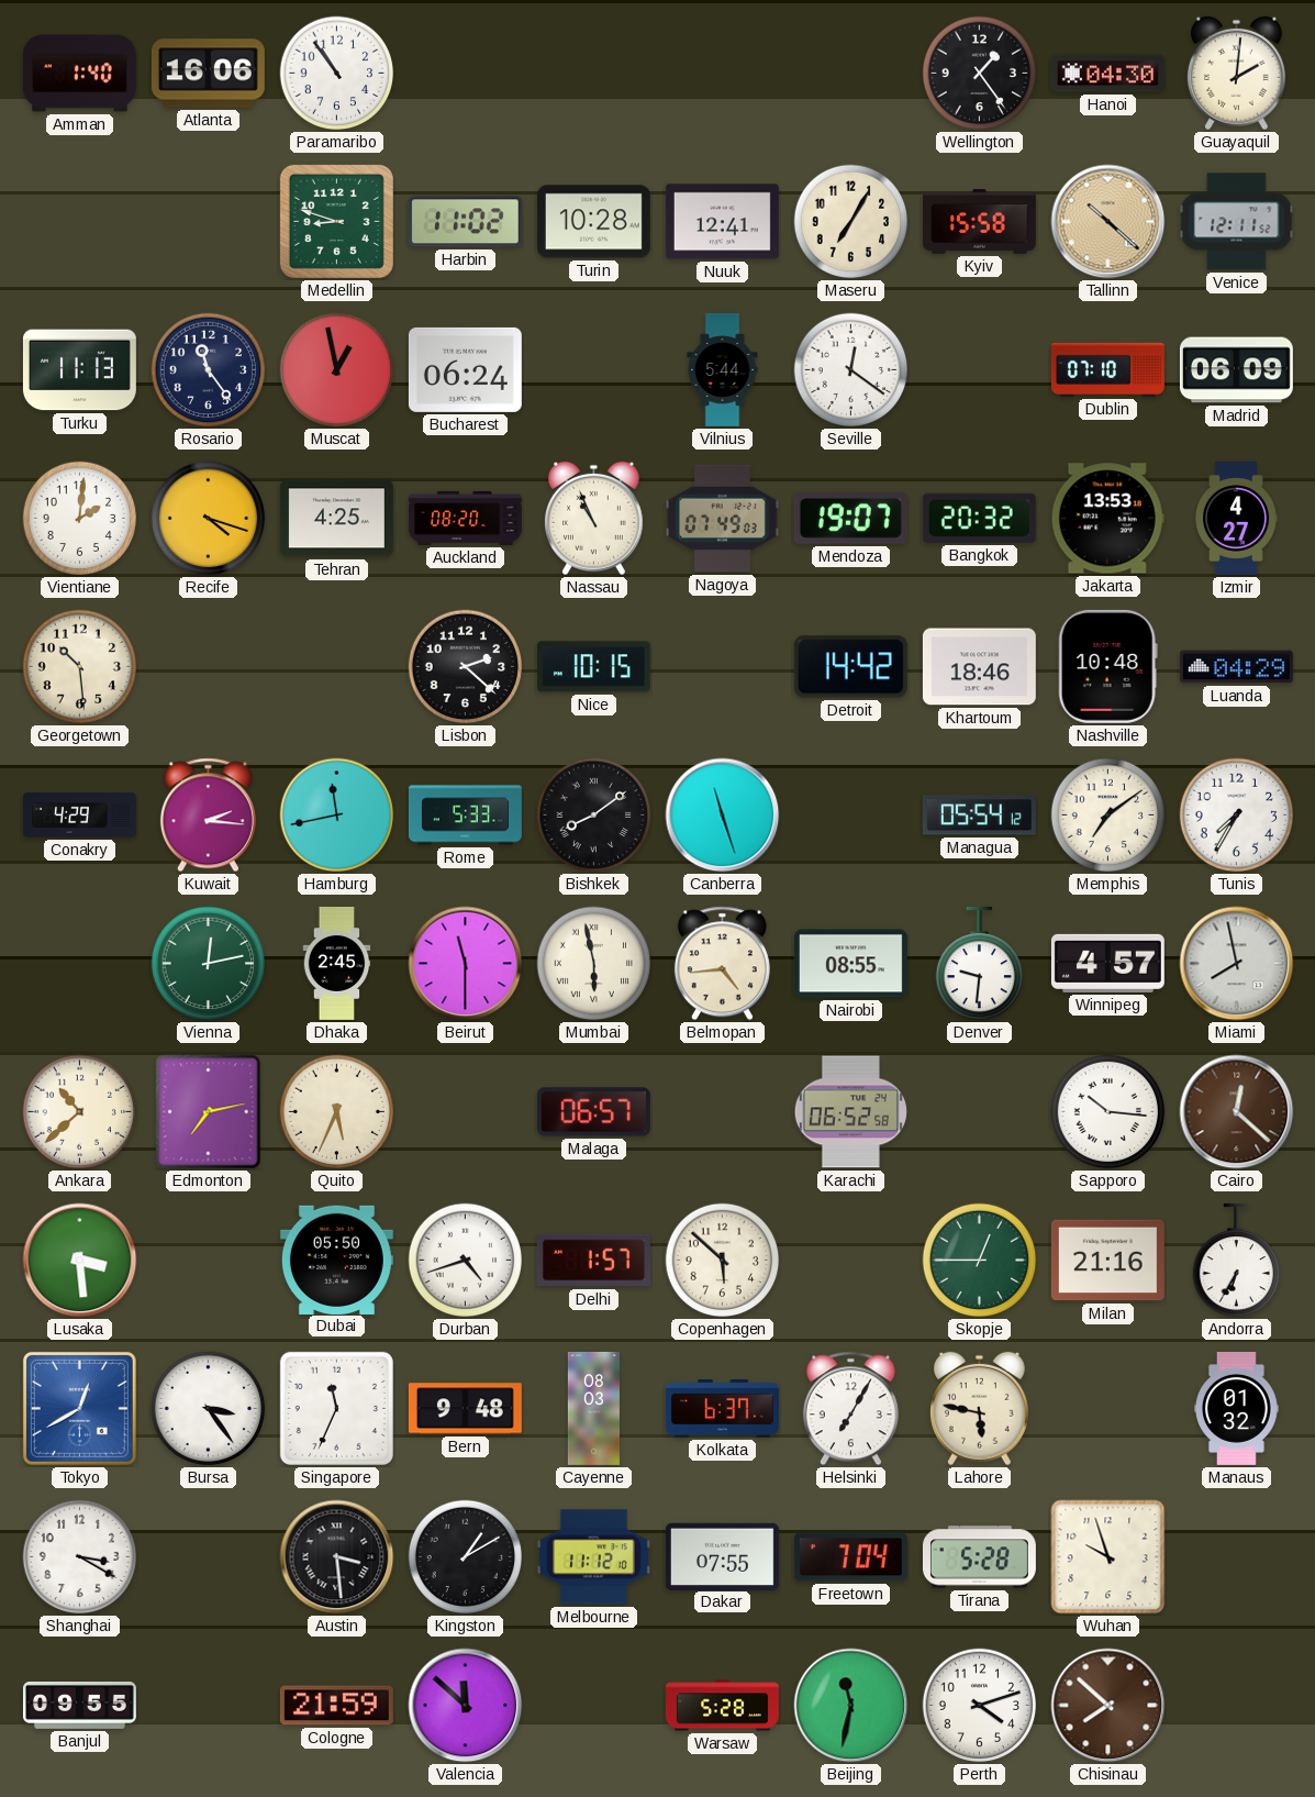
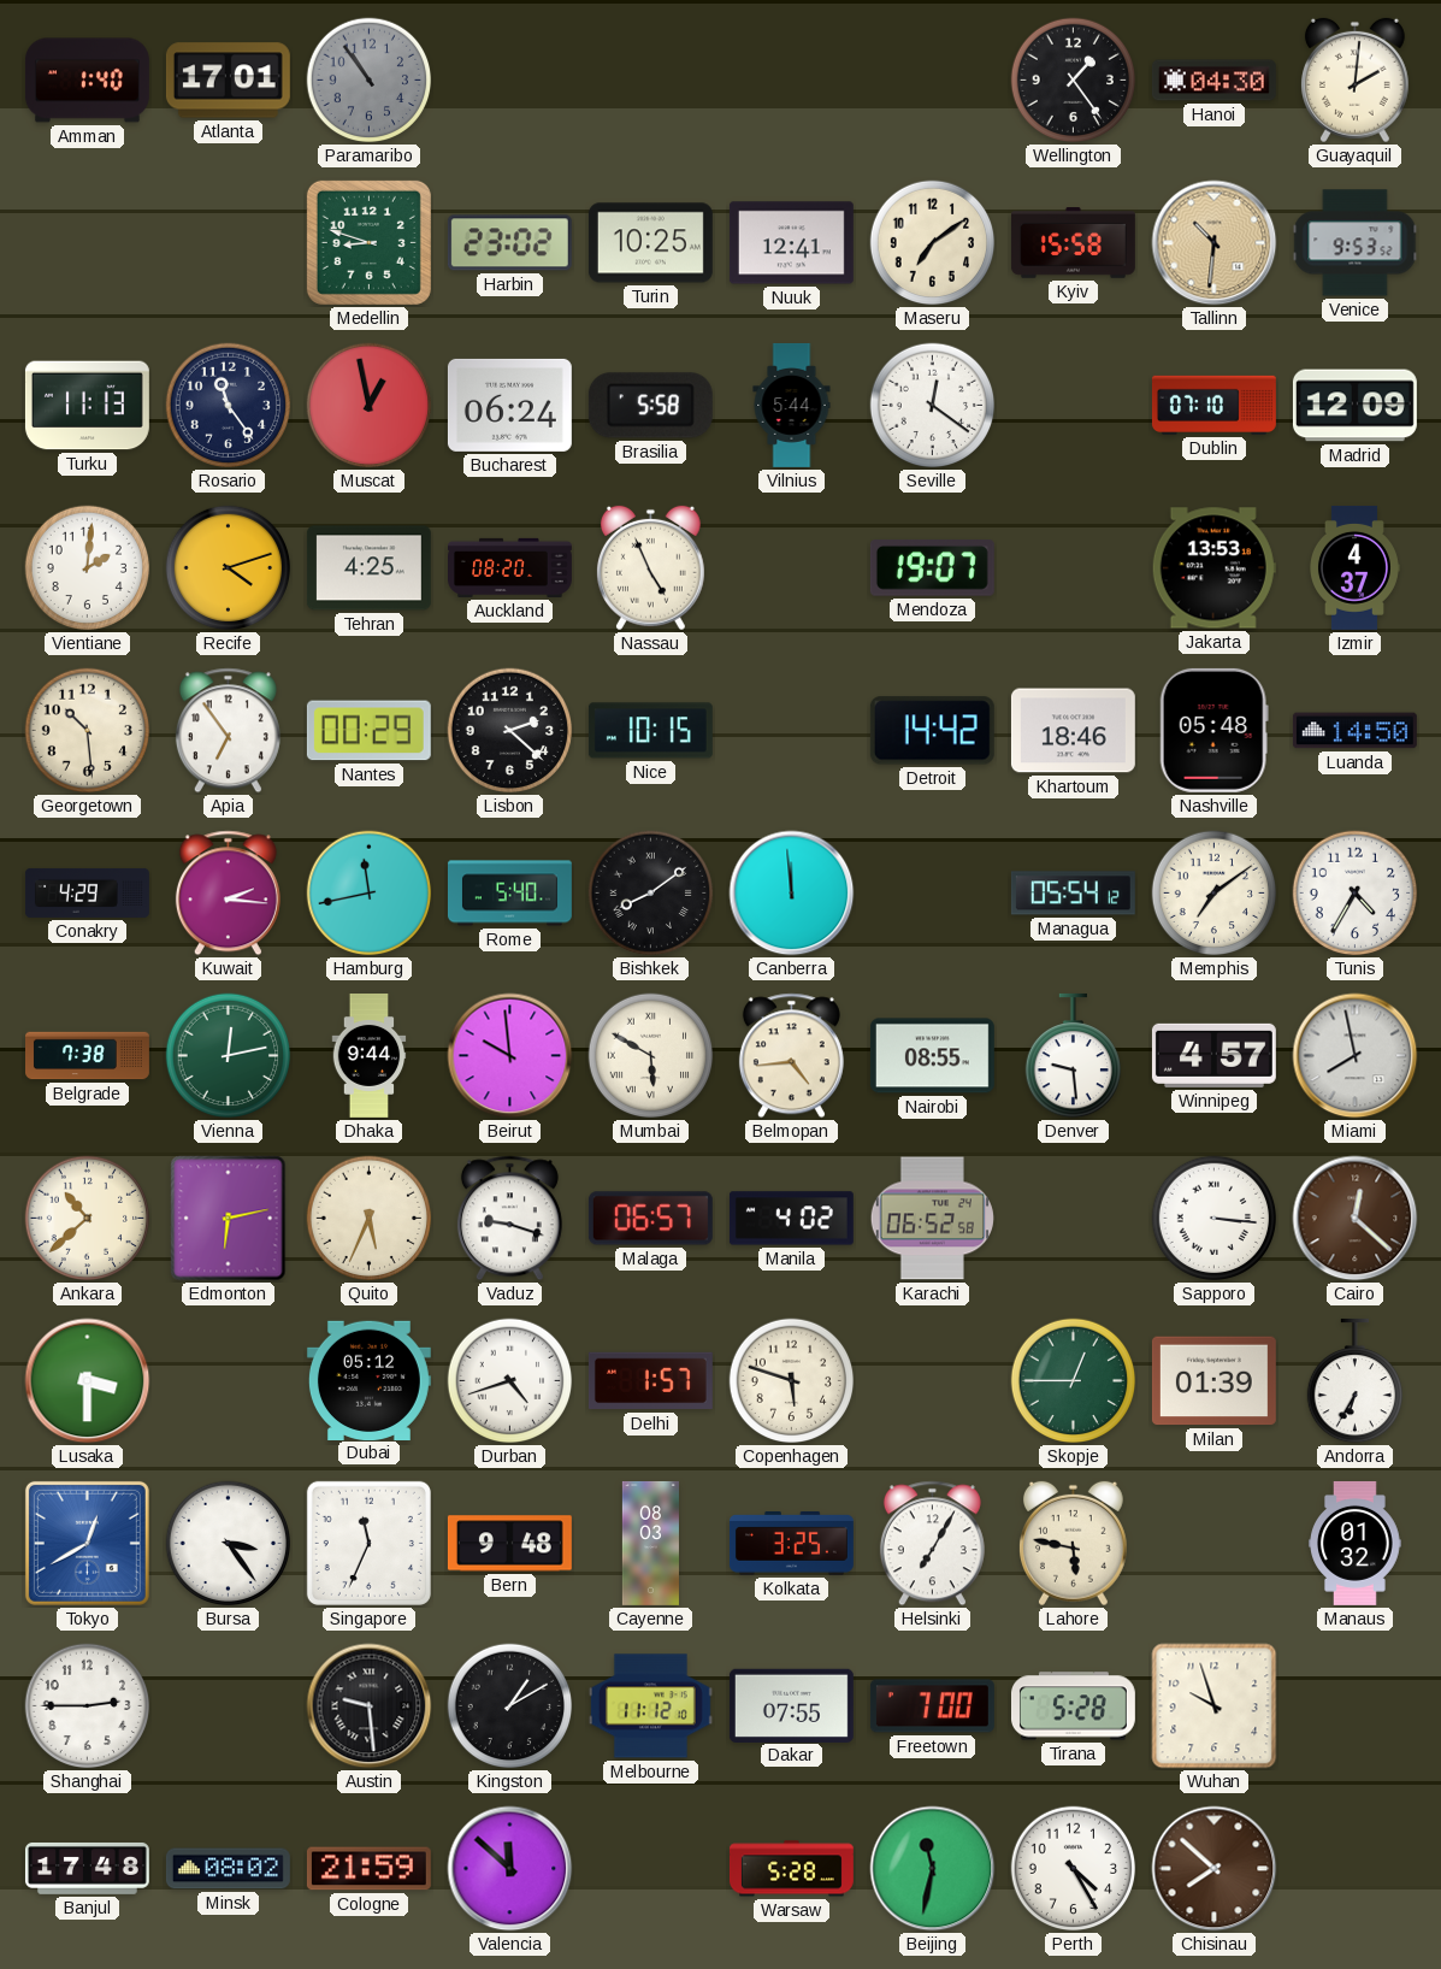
Atlanta: 16:06 -> 17:01
Paramaribo dial: white -> grey
Harbin: 11:02 -> 23:02
Turin: 10:28 -> 10:25
Maseru: 7:05 -> 7:09
Tallinn: 10:22 -> 10:31
Venice: 12:11 -> 9:53
Brasilia: none -> 5:58
Madrid: 06:09 -> 12:09
Recife: 4:18 -> 4:12
Nassau: 10:56 -> 4:56
Nagoya: 07:49 -> none
Bangkok: 20:32 -> none
Izmir: 4:27 -> 4:37
Apia: none -> 6:54
Nantes: none -> 00:29
Nashville: 10:48 -> 05:48
Luanda: 04:29 -> 14:50
Rome: 5:33 -> 5:40
Canberra: 11:27 -> 11:59
Tunis: 7:35 -> 4:35
Belgrade: none -> 7:38
Dhaka: 2:45 -> 9:44
Beirut: 11:30 -> 9:59
Mumbai: 5:58 -> 5:50
Denver: 9:31 -> 9:29
Edmonton: 7:13 -> 6:13
Vaduz: none -> 9:18
Manila: none -> 4:02
Sapporo: 10:16 -> 3:16
Lusaka: 3:29 -> 3:30
Dubai: 05:50 -> 05:12
Copenhagen: 5:52 -> 5:48
Milan: 21:16 -> 01:39
Kolkata: 6:37 -> 3:25
Shanghai: 3:20 -> 2:45
Austin: 3:29 -> 9:29
Freetown: 7:04 -> 7:00
Banjul: 09:55 -> 17:48
Minsk: none -> 08:02
Perth: 4:12 -> 4:25
